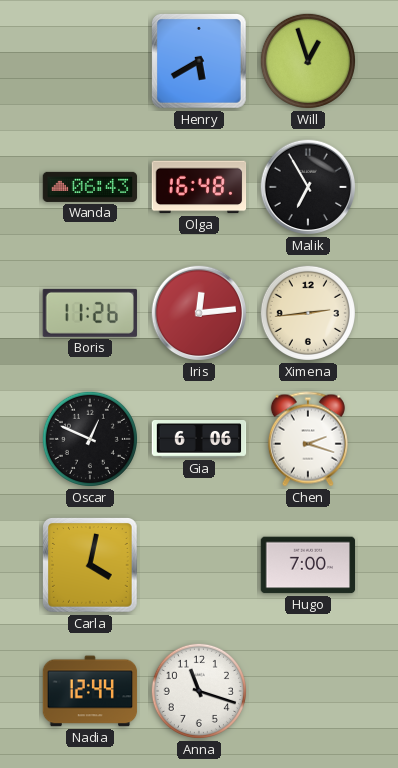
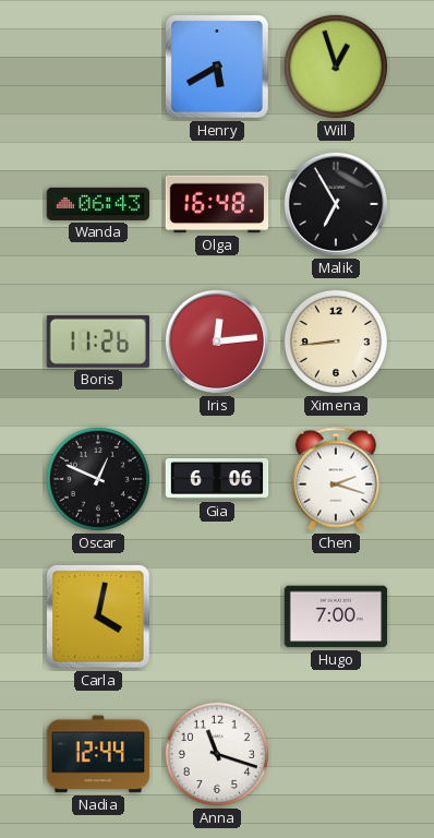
Ximena: 2:44 -> 8:44
